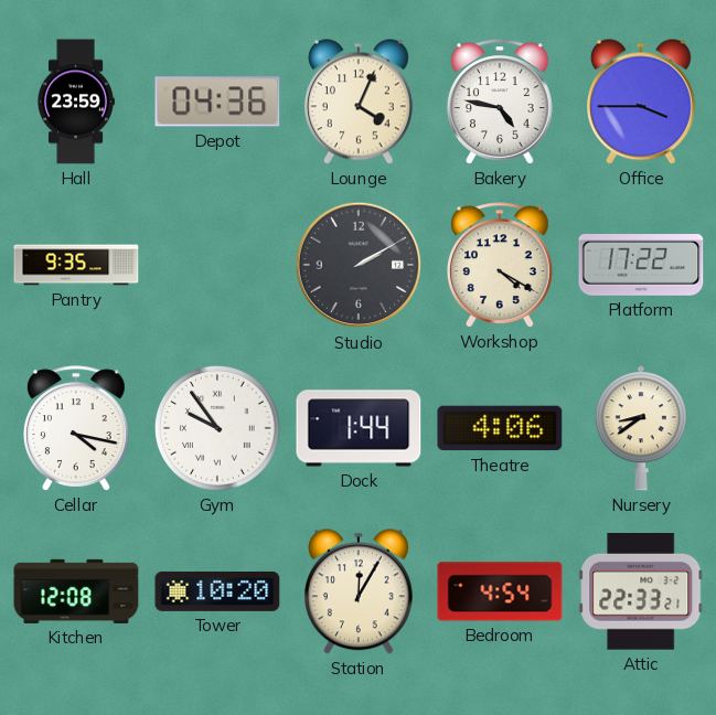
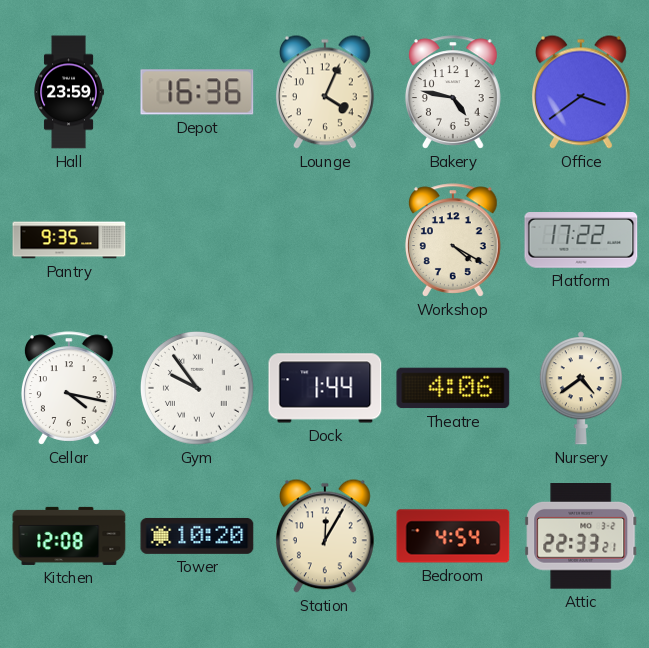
Depot: 04:36 -> 16:36
Office: 3:45 -> 3:39
Studio: 2:10 -> none
Nursery: 8:39 -> 4:39
